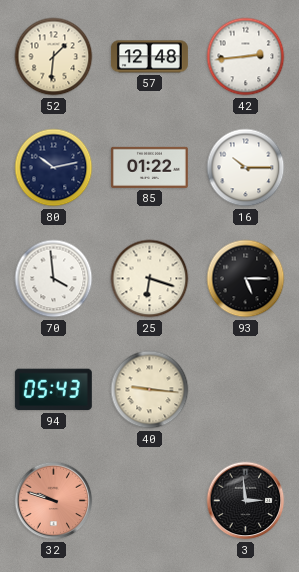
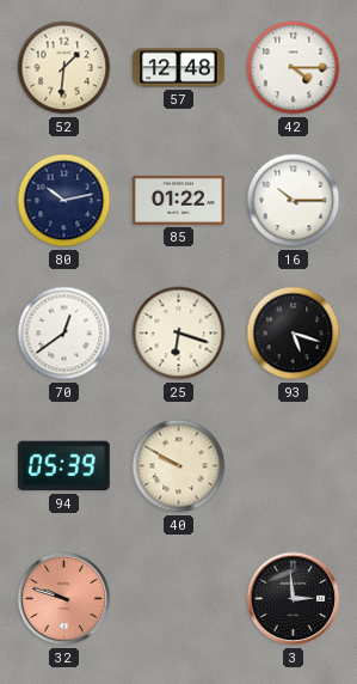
42: 2:44 -> 4:15
70: 3:59 -> 12:39
93: 5:15 -> 5:18
94: 05:43 -> 05:39
40: 9:16 -> 9:50
